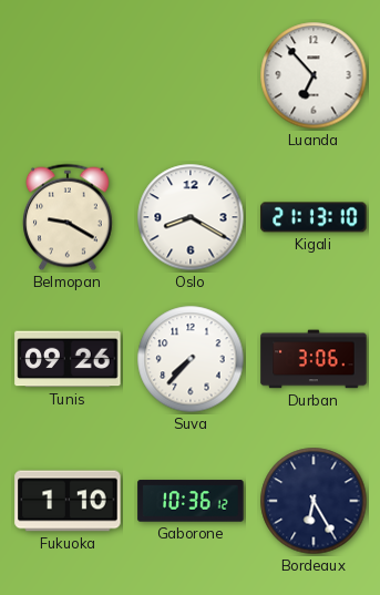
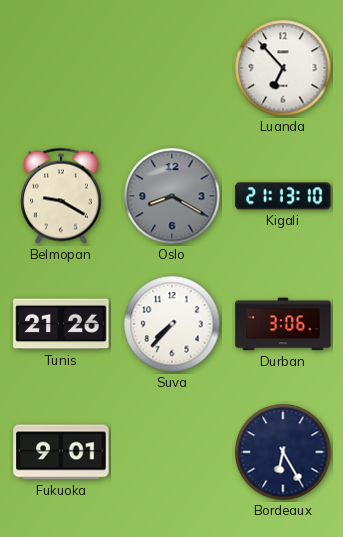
Oslo dial: white -> grey
Tunis: 09:26 -> 21:26
Fukuoka: 1:10 -> 9:01
Gaborone: 10:36 -> none
